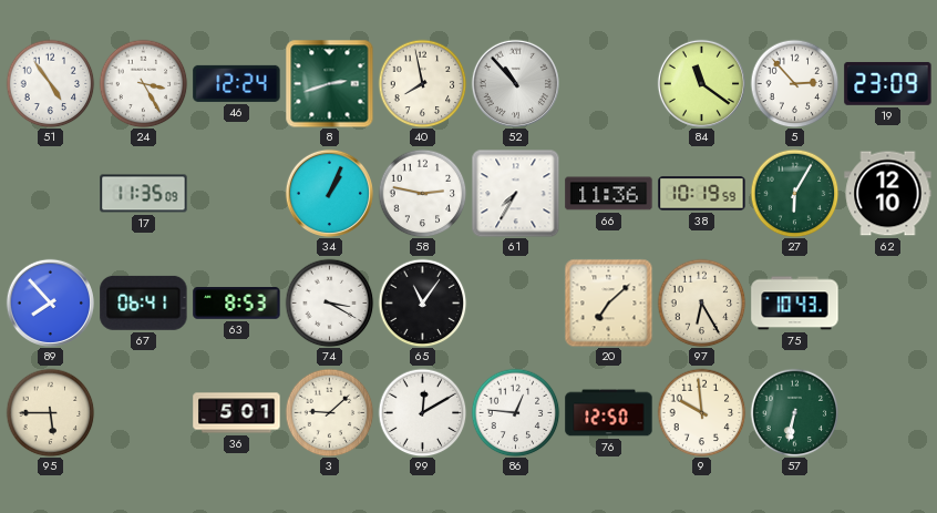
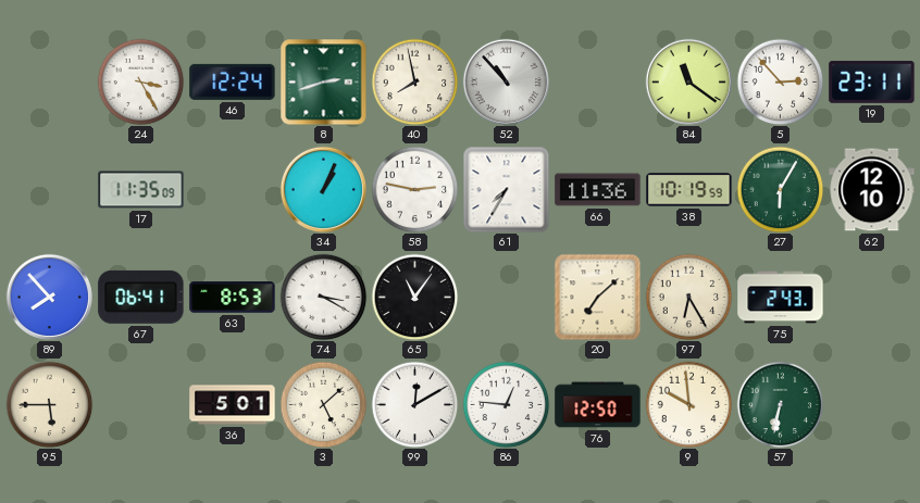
51: 4:54 -> none
19: 23:09 -> 23:11
75: 10:43 -> 2:43
3: 9:08 -> 5:08
